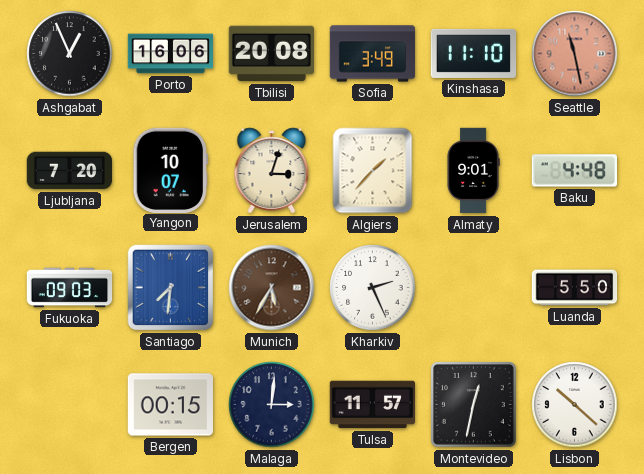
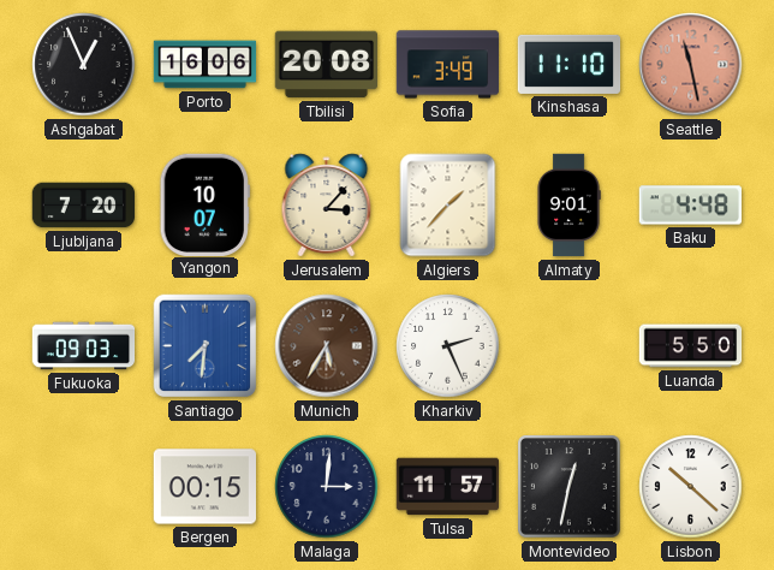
Jerusalem: 3:03 -> 3:07
